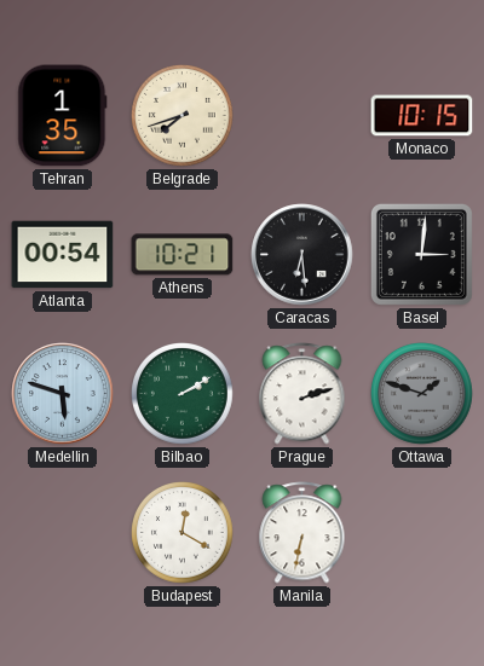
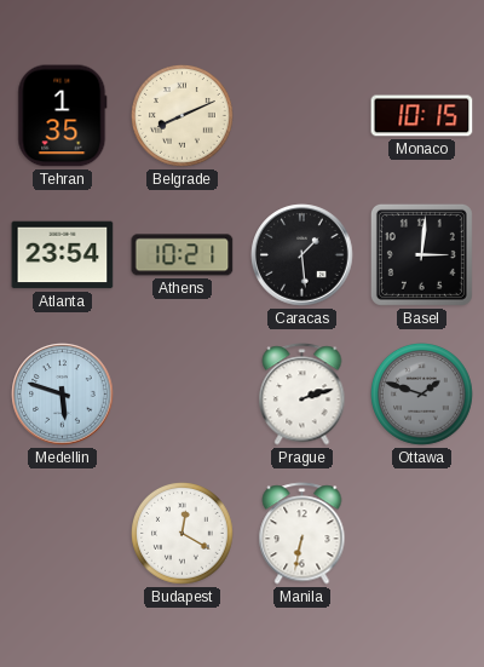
Belgrade: 7:42 -> 8:11
Atlanta: 00:54 -> 23:54
Caracas: 6:29 -> 1:29
Bilbao: 2:10 -> none
